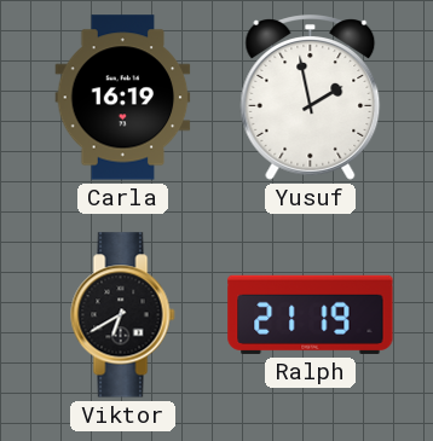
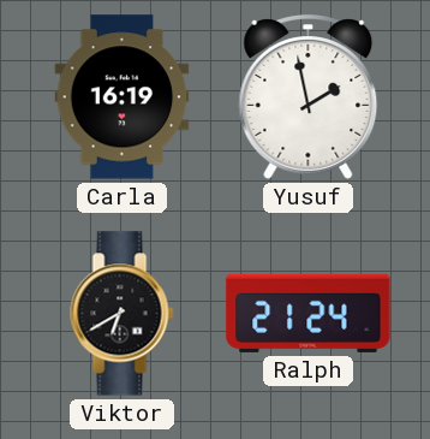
Ralph: 21:19 -> 21:24
